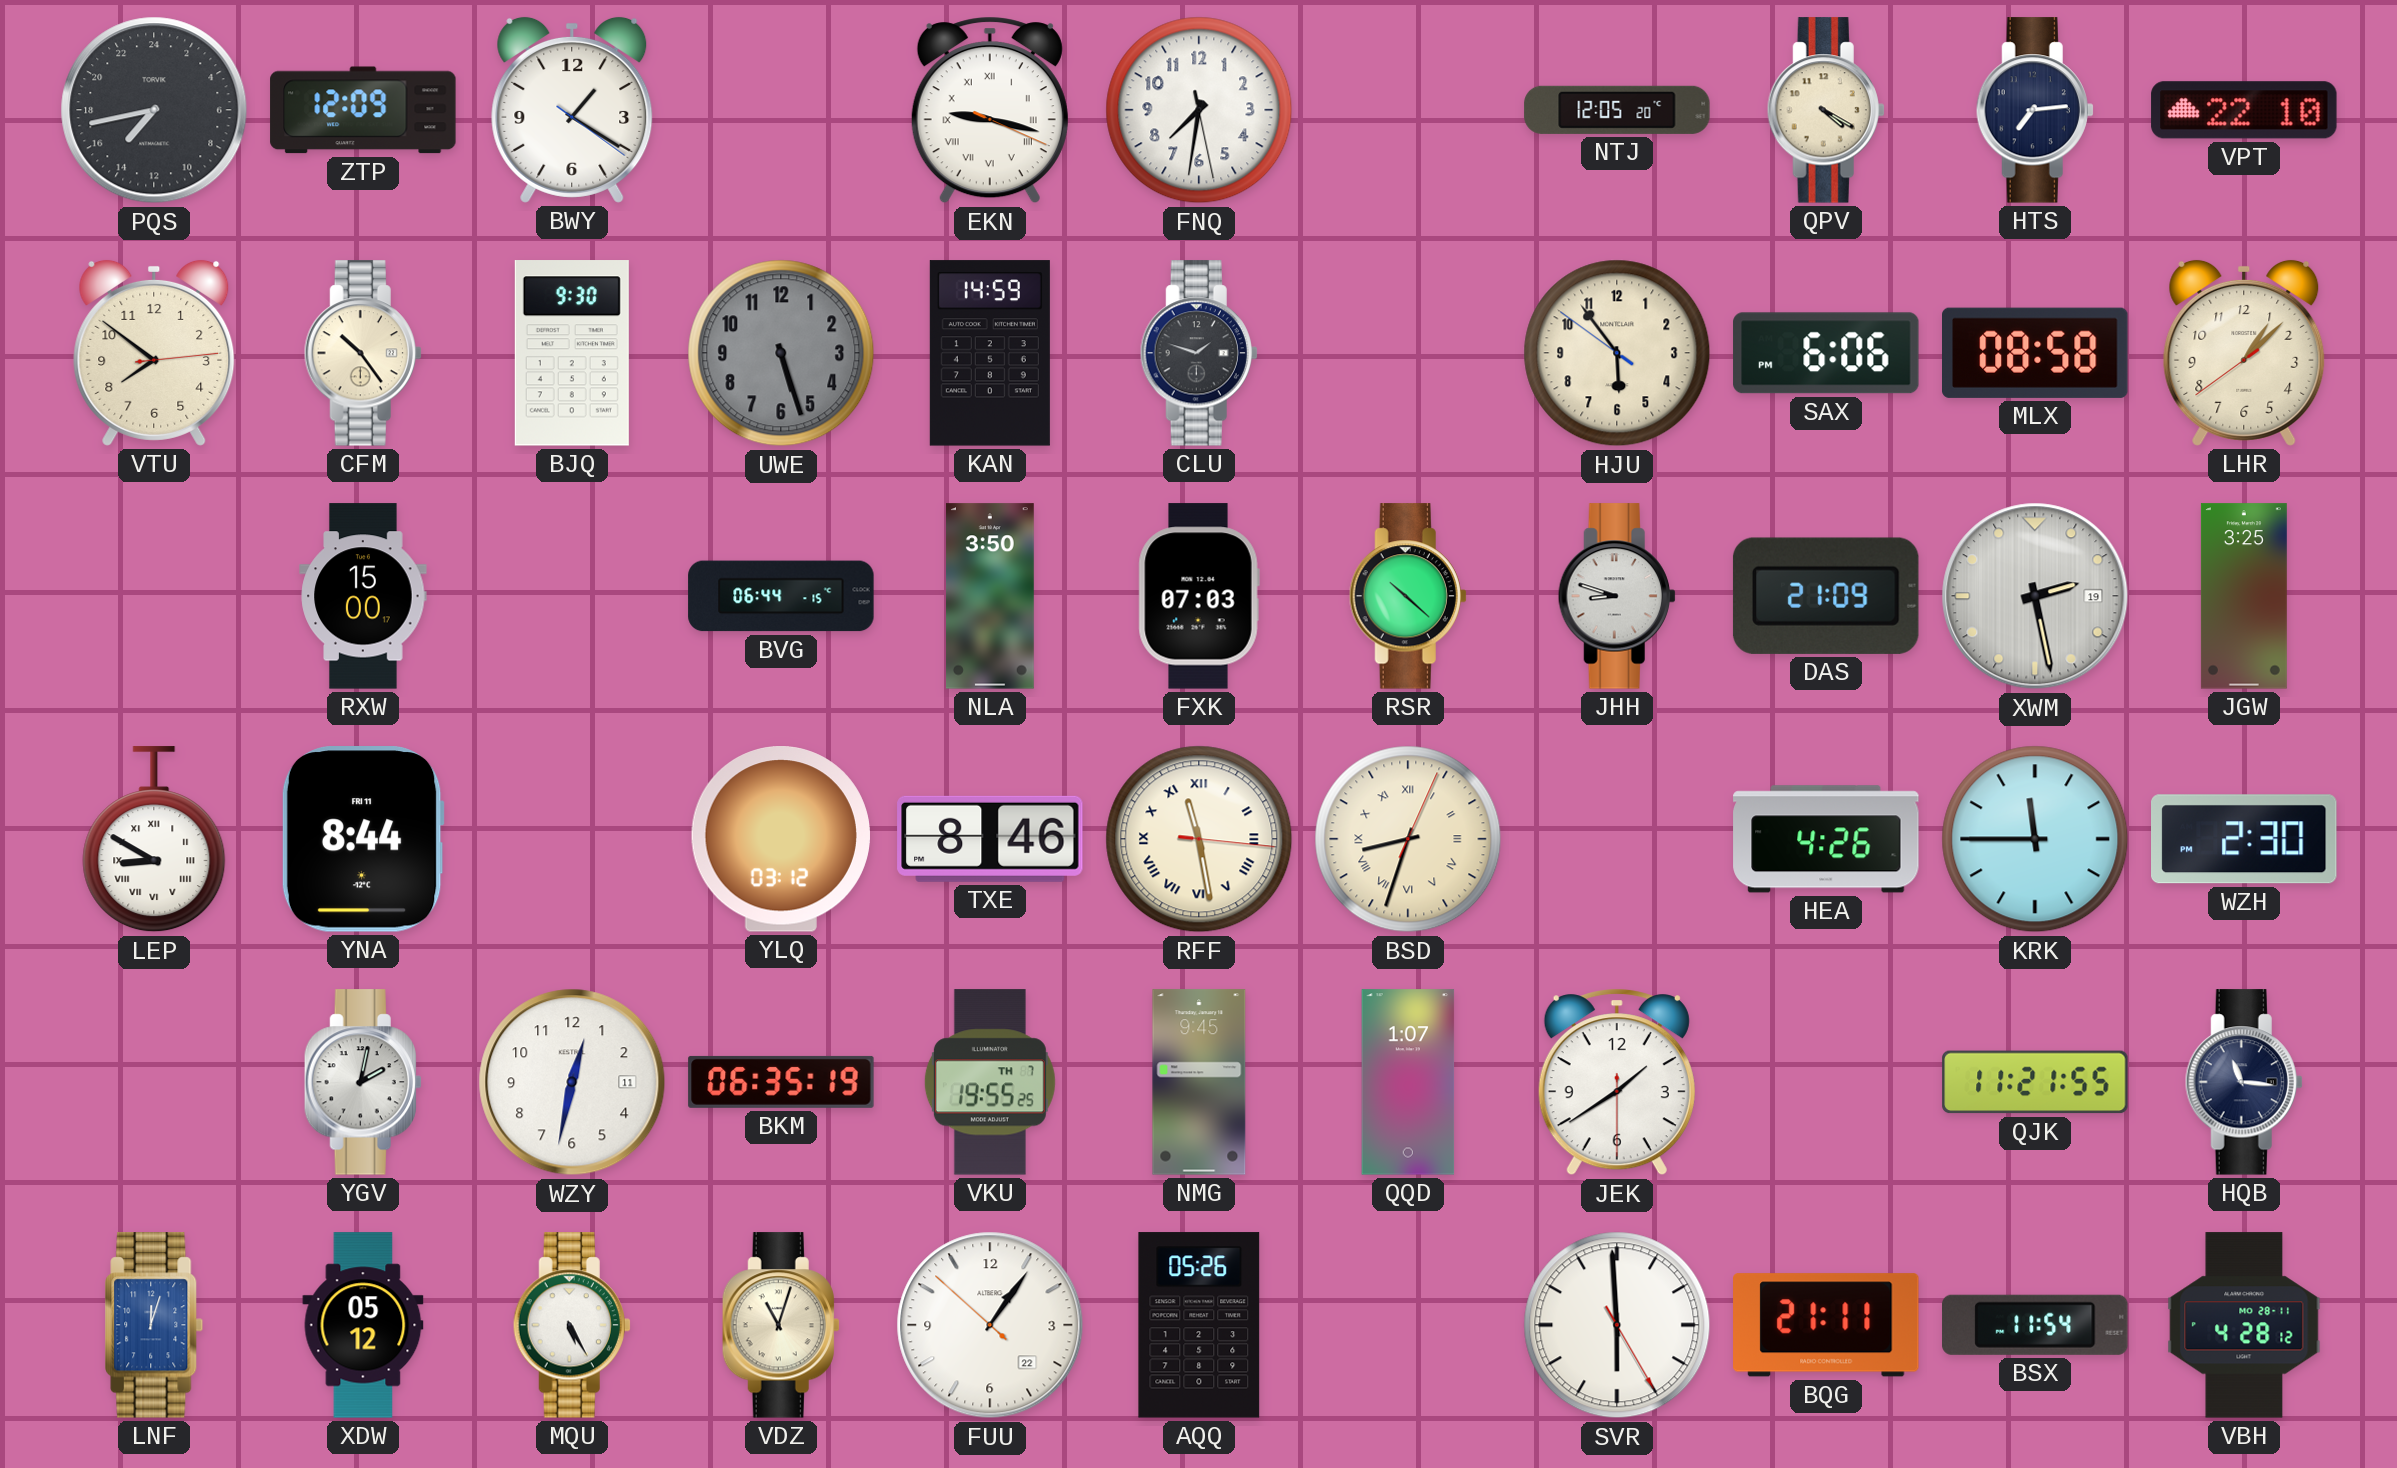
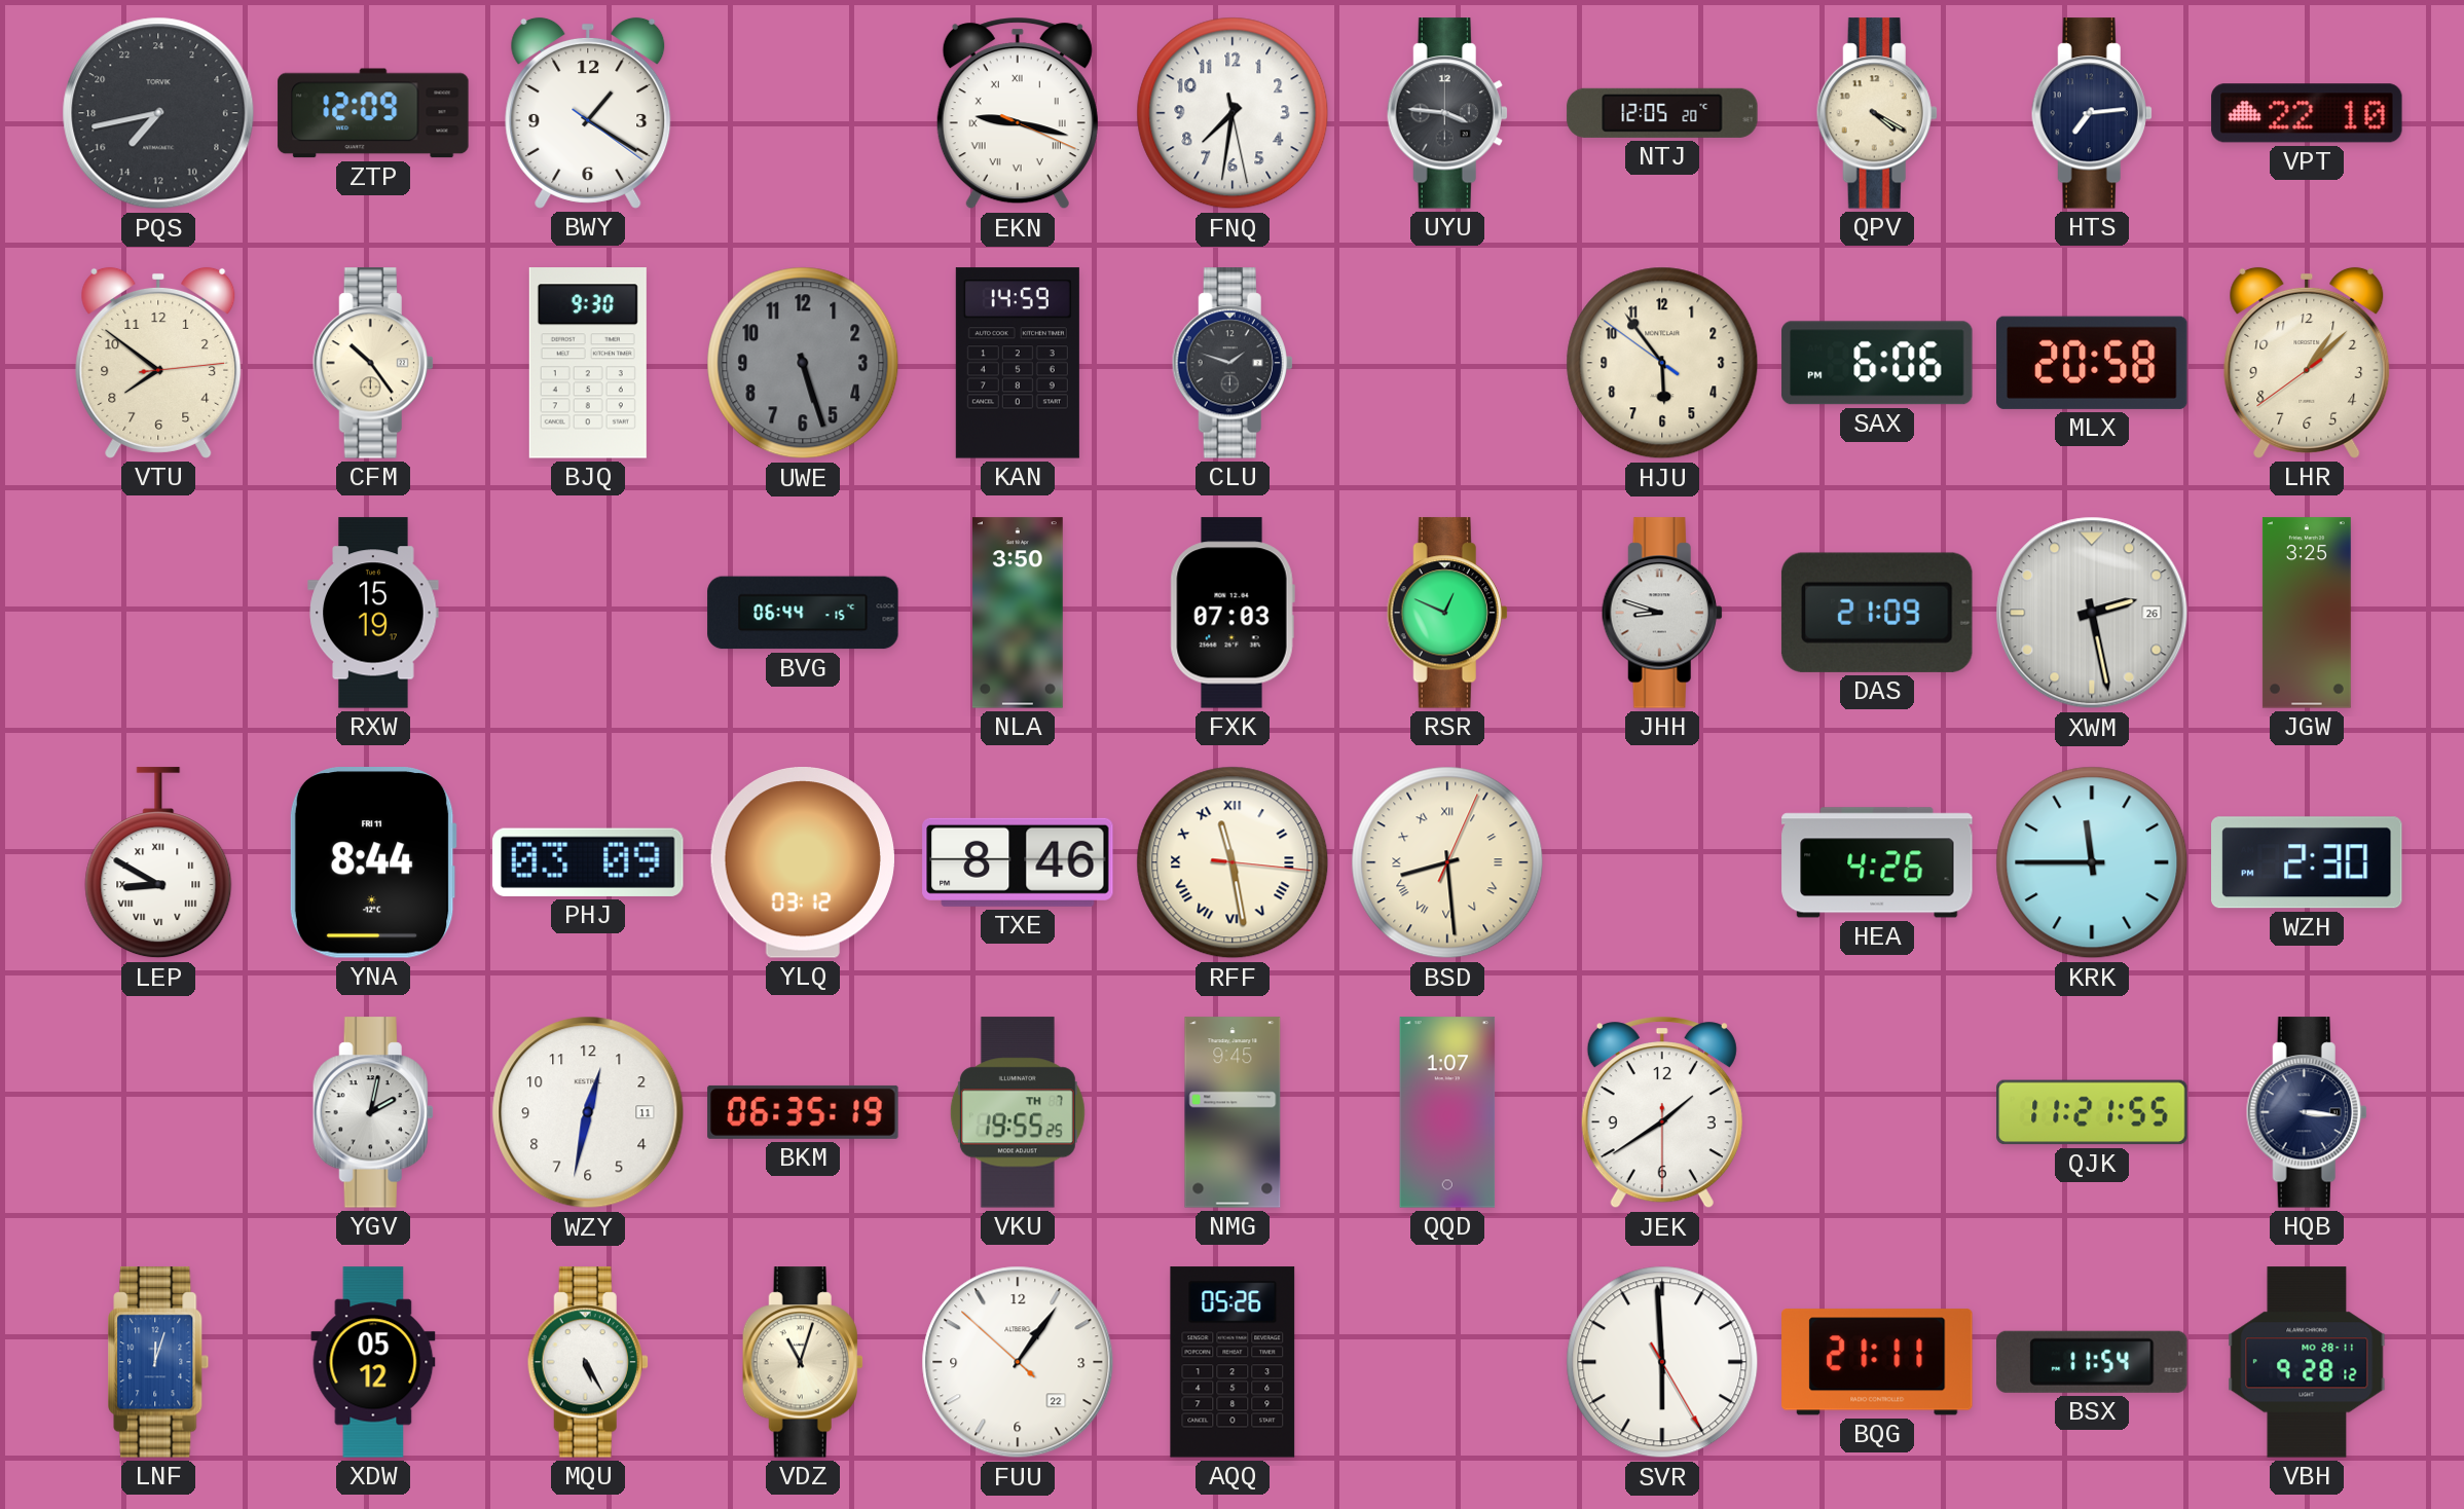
UYU: none -> 3:46
MLX: 08:58 -> 20:58
RXW: 15:00 -> 15:19
RSR: 10:22 -> 12:49
XWM date: 19 -> 26
PHJ: none -> 03:09
BSD: 8:33 -> 8:29
HQB: 11:16 -> 3:16
VBH: 4:28 -> 9:28
